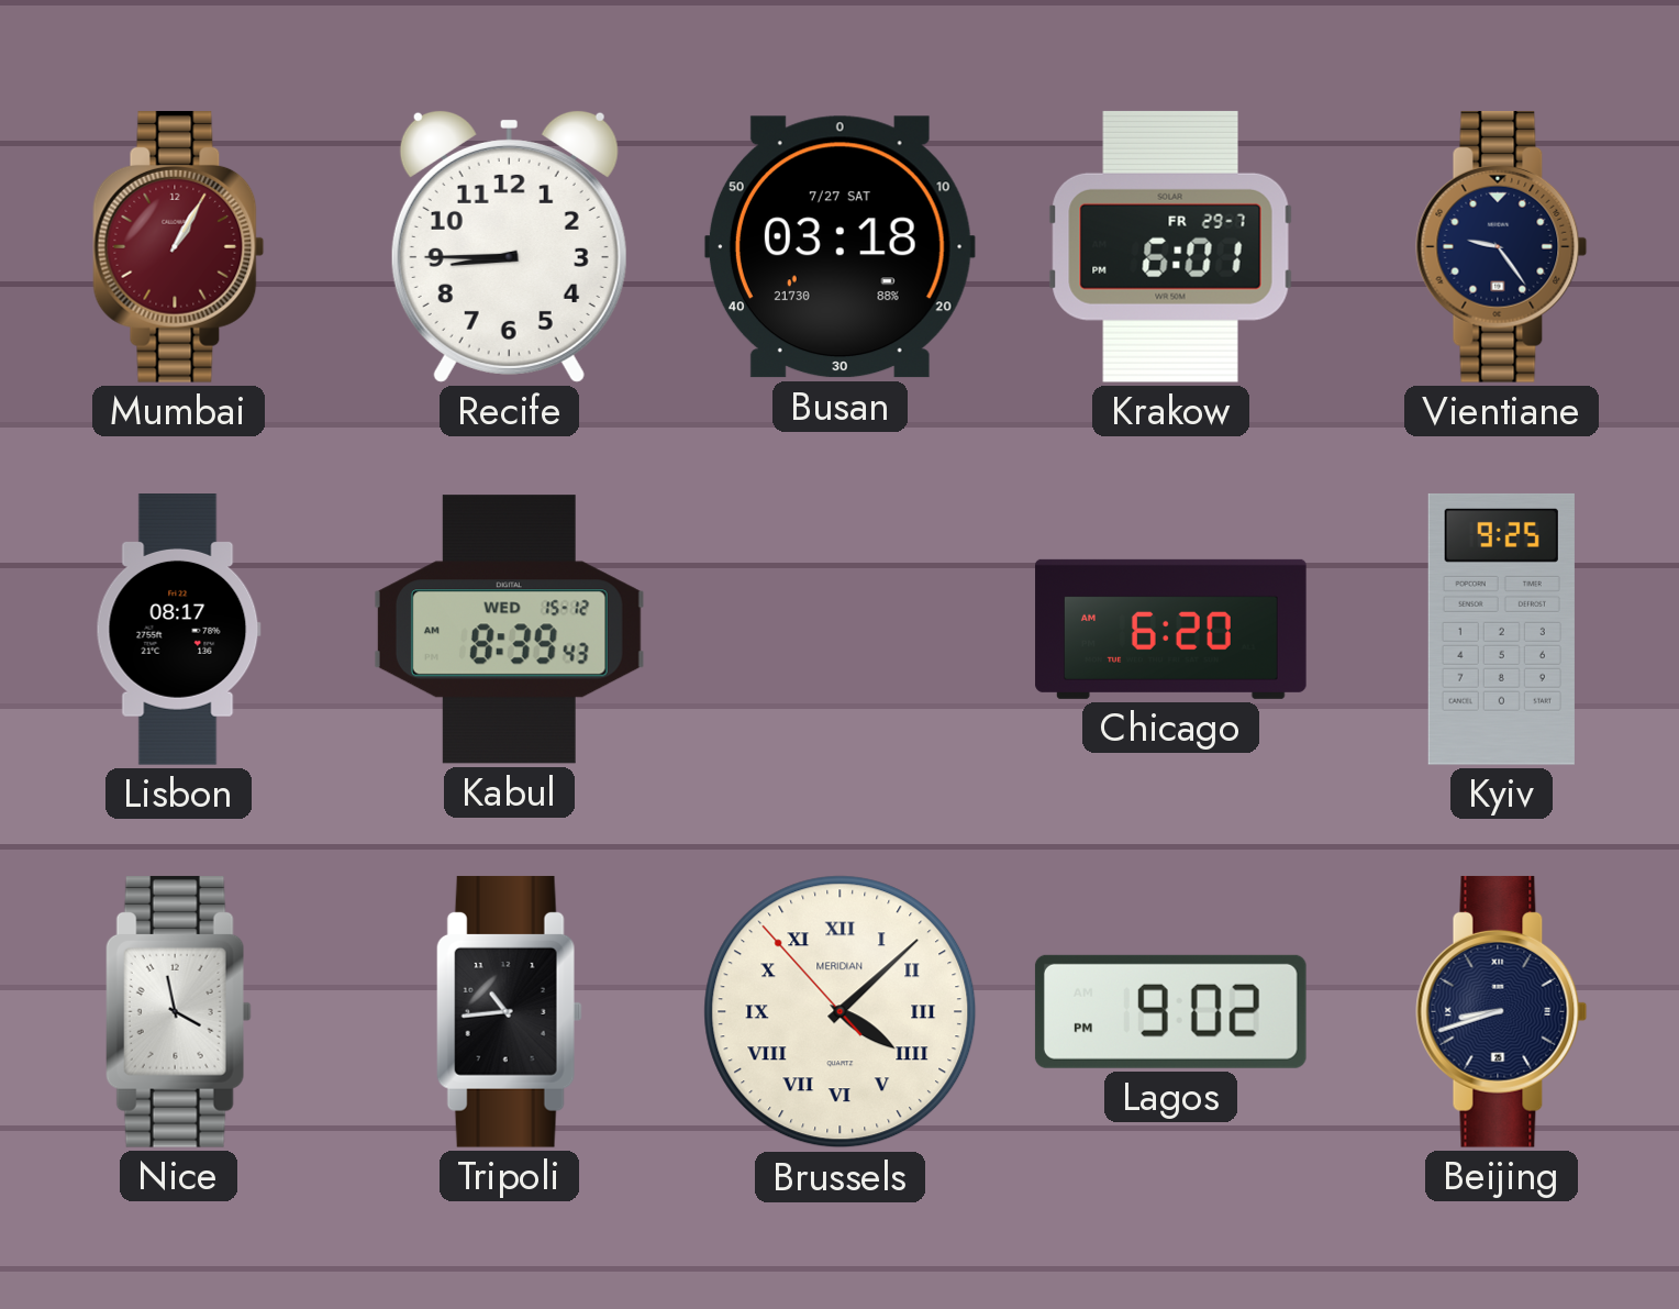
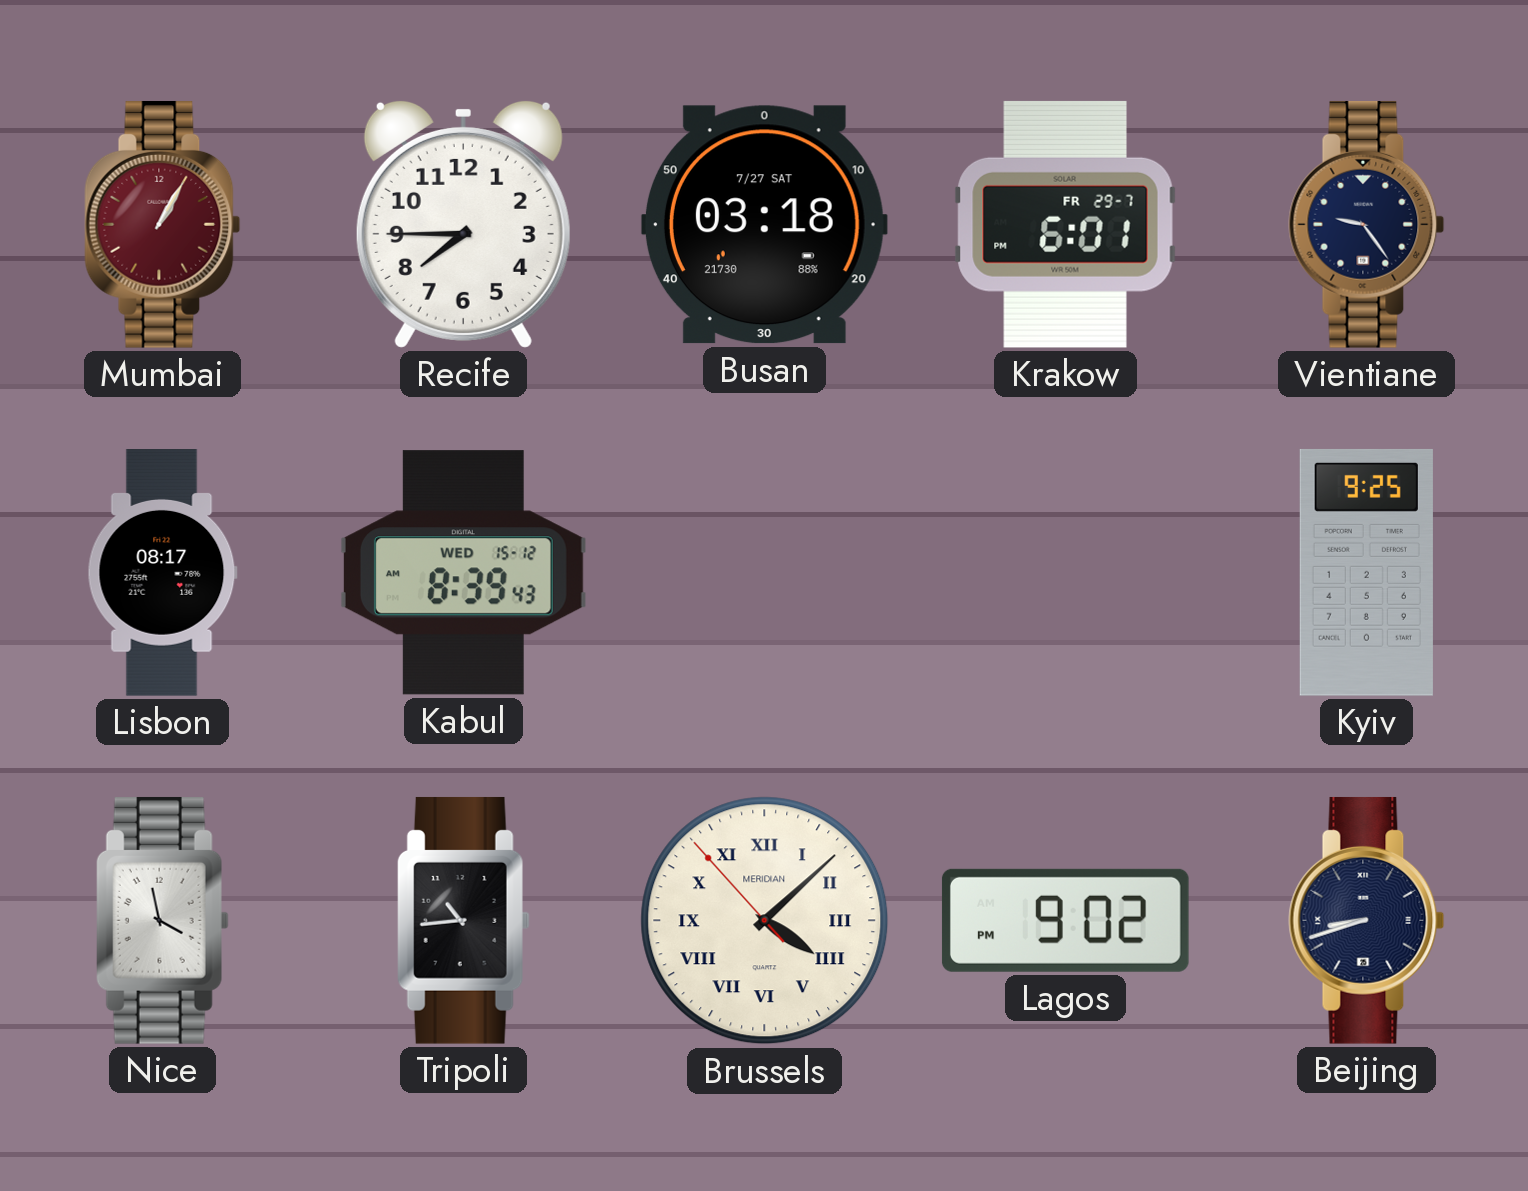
Recife: 8:45 -> 7:45
Chicago: 6:20 -> none
